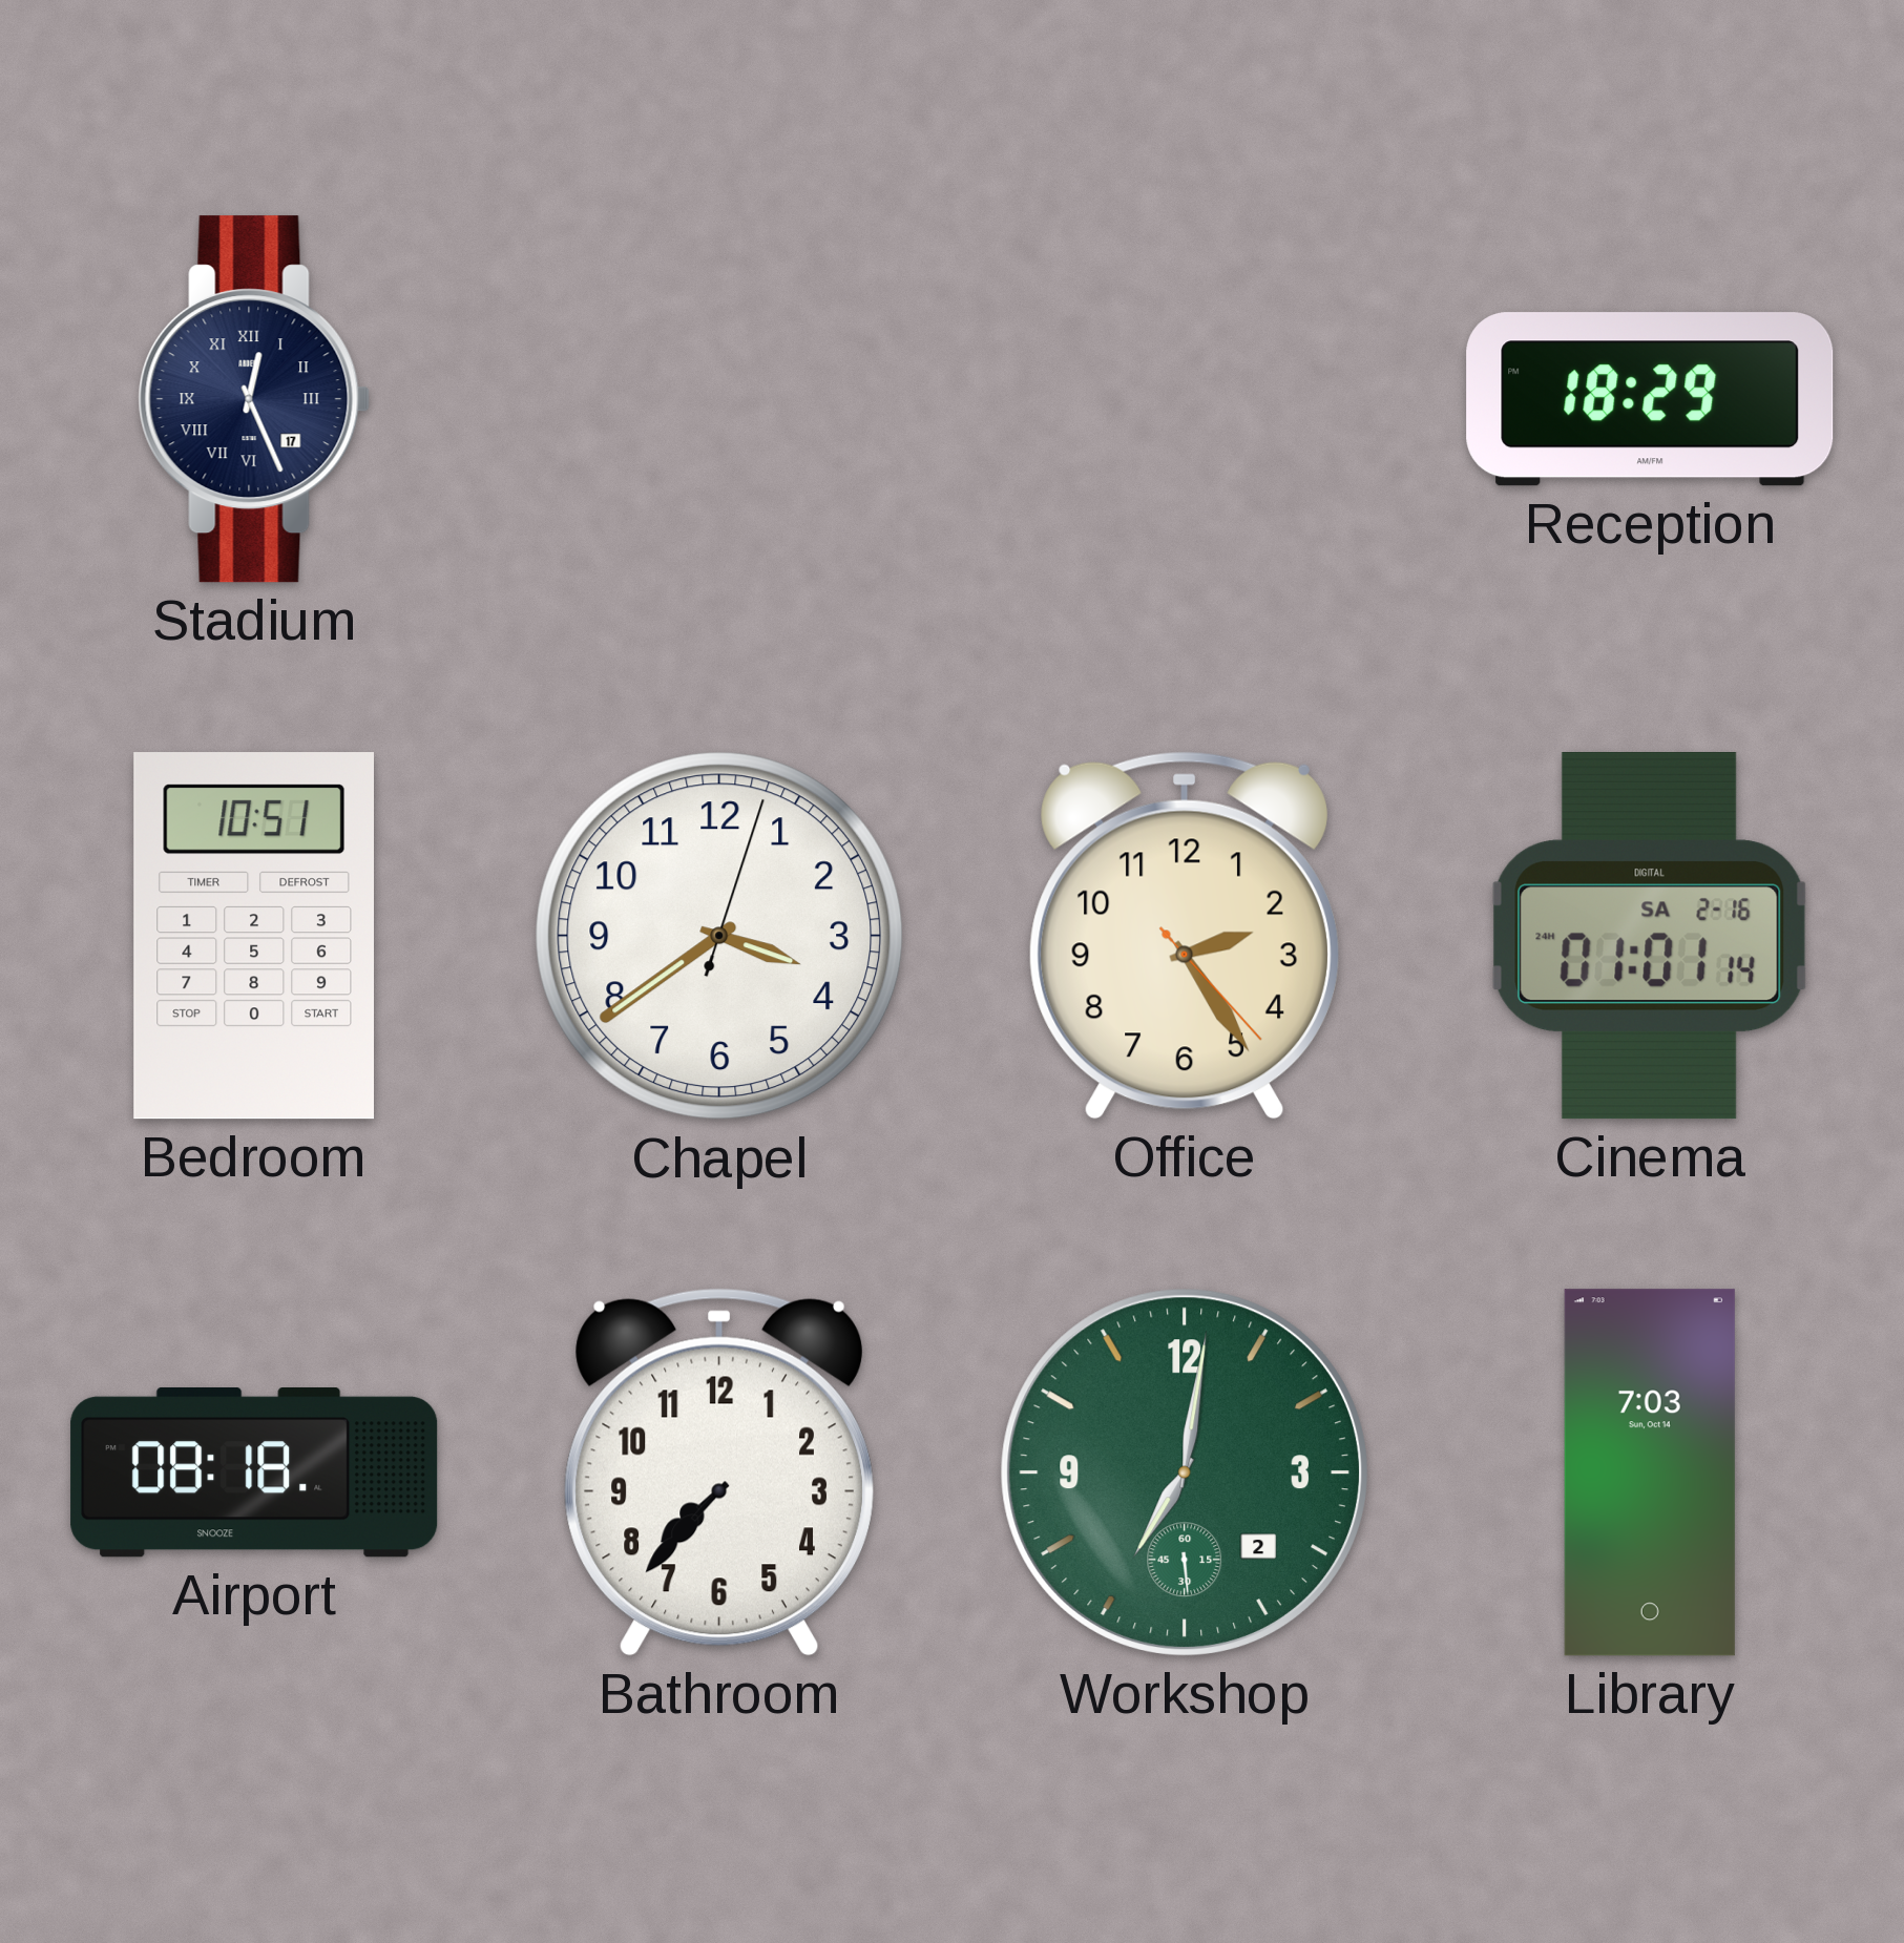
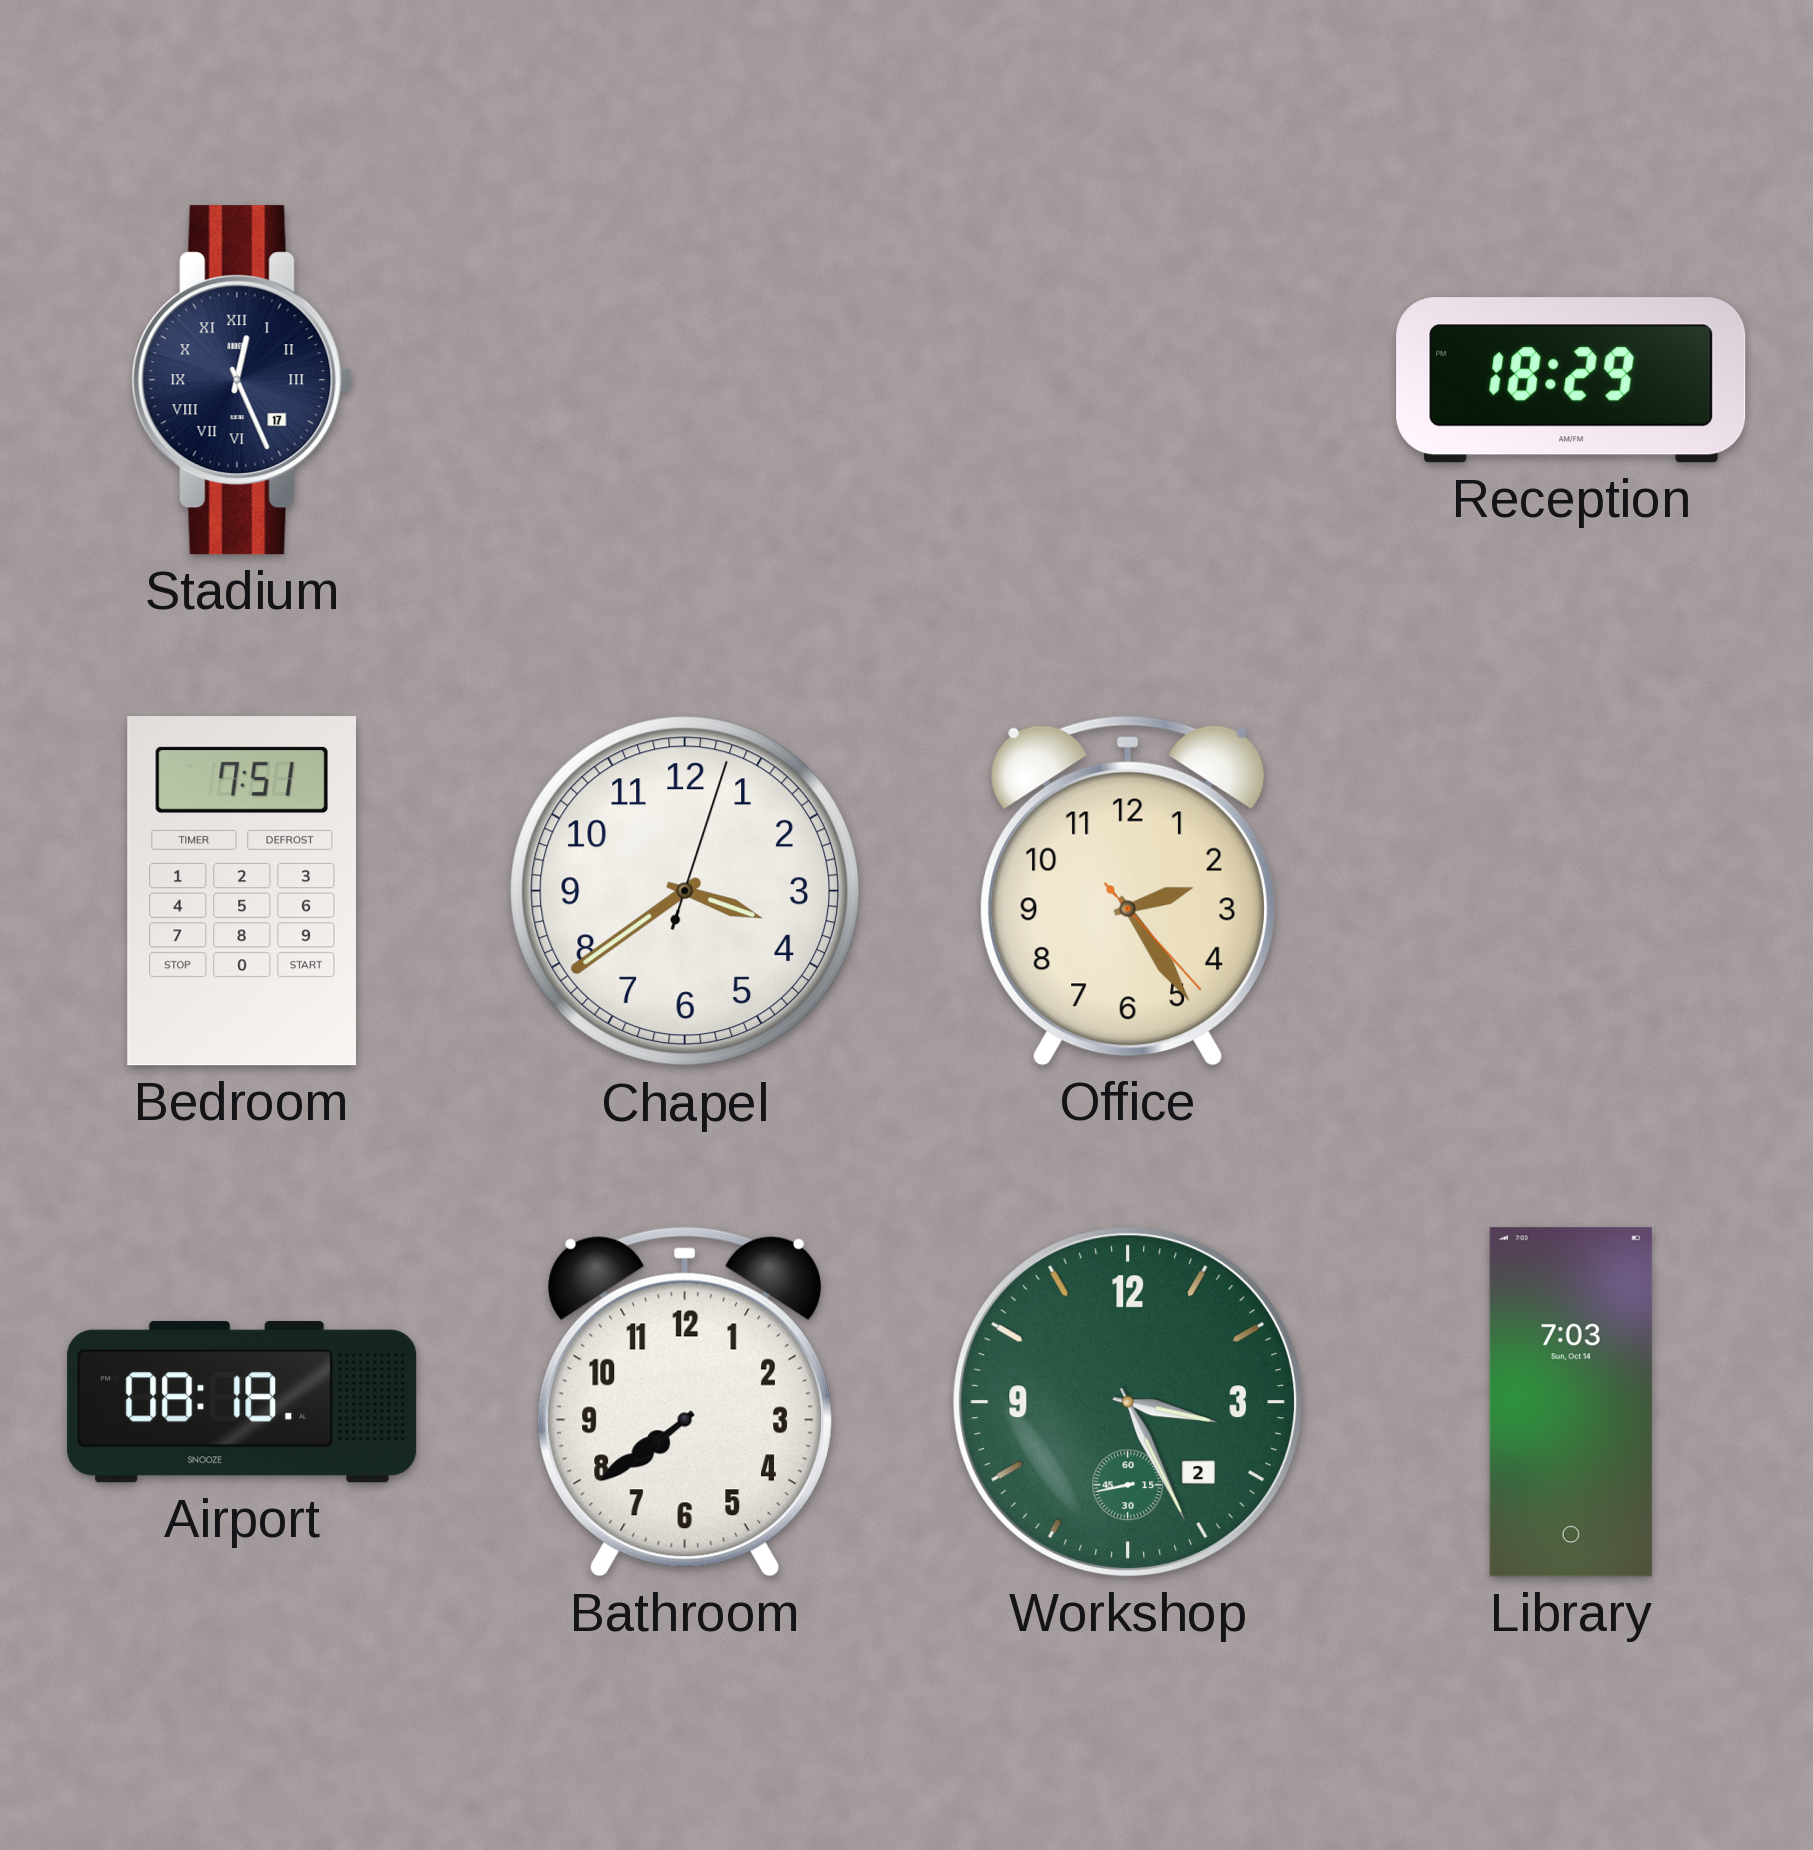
Bedroom: 10:51 -> 7:51
Cinema: 01:01 -> none
Bathroom: 7:37 -> 7:39
Workshop: 7:01 -> 3:25
